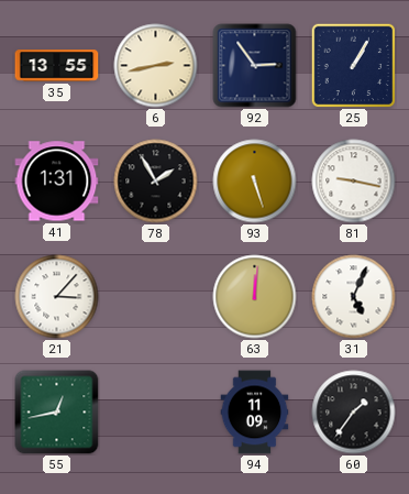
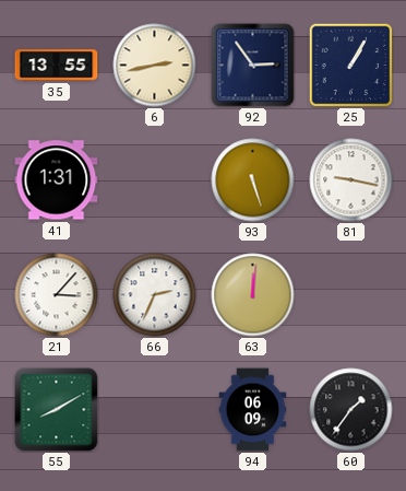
78: 1:55 -> none
66: none -> 2:34
31: 5:04 -> none
55: 12:43 -> 8:10
94: 11:09 -> 06:09
